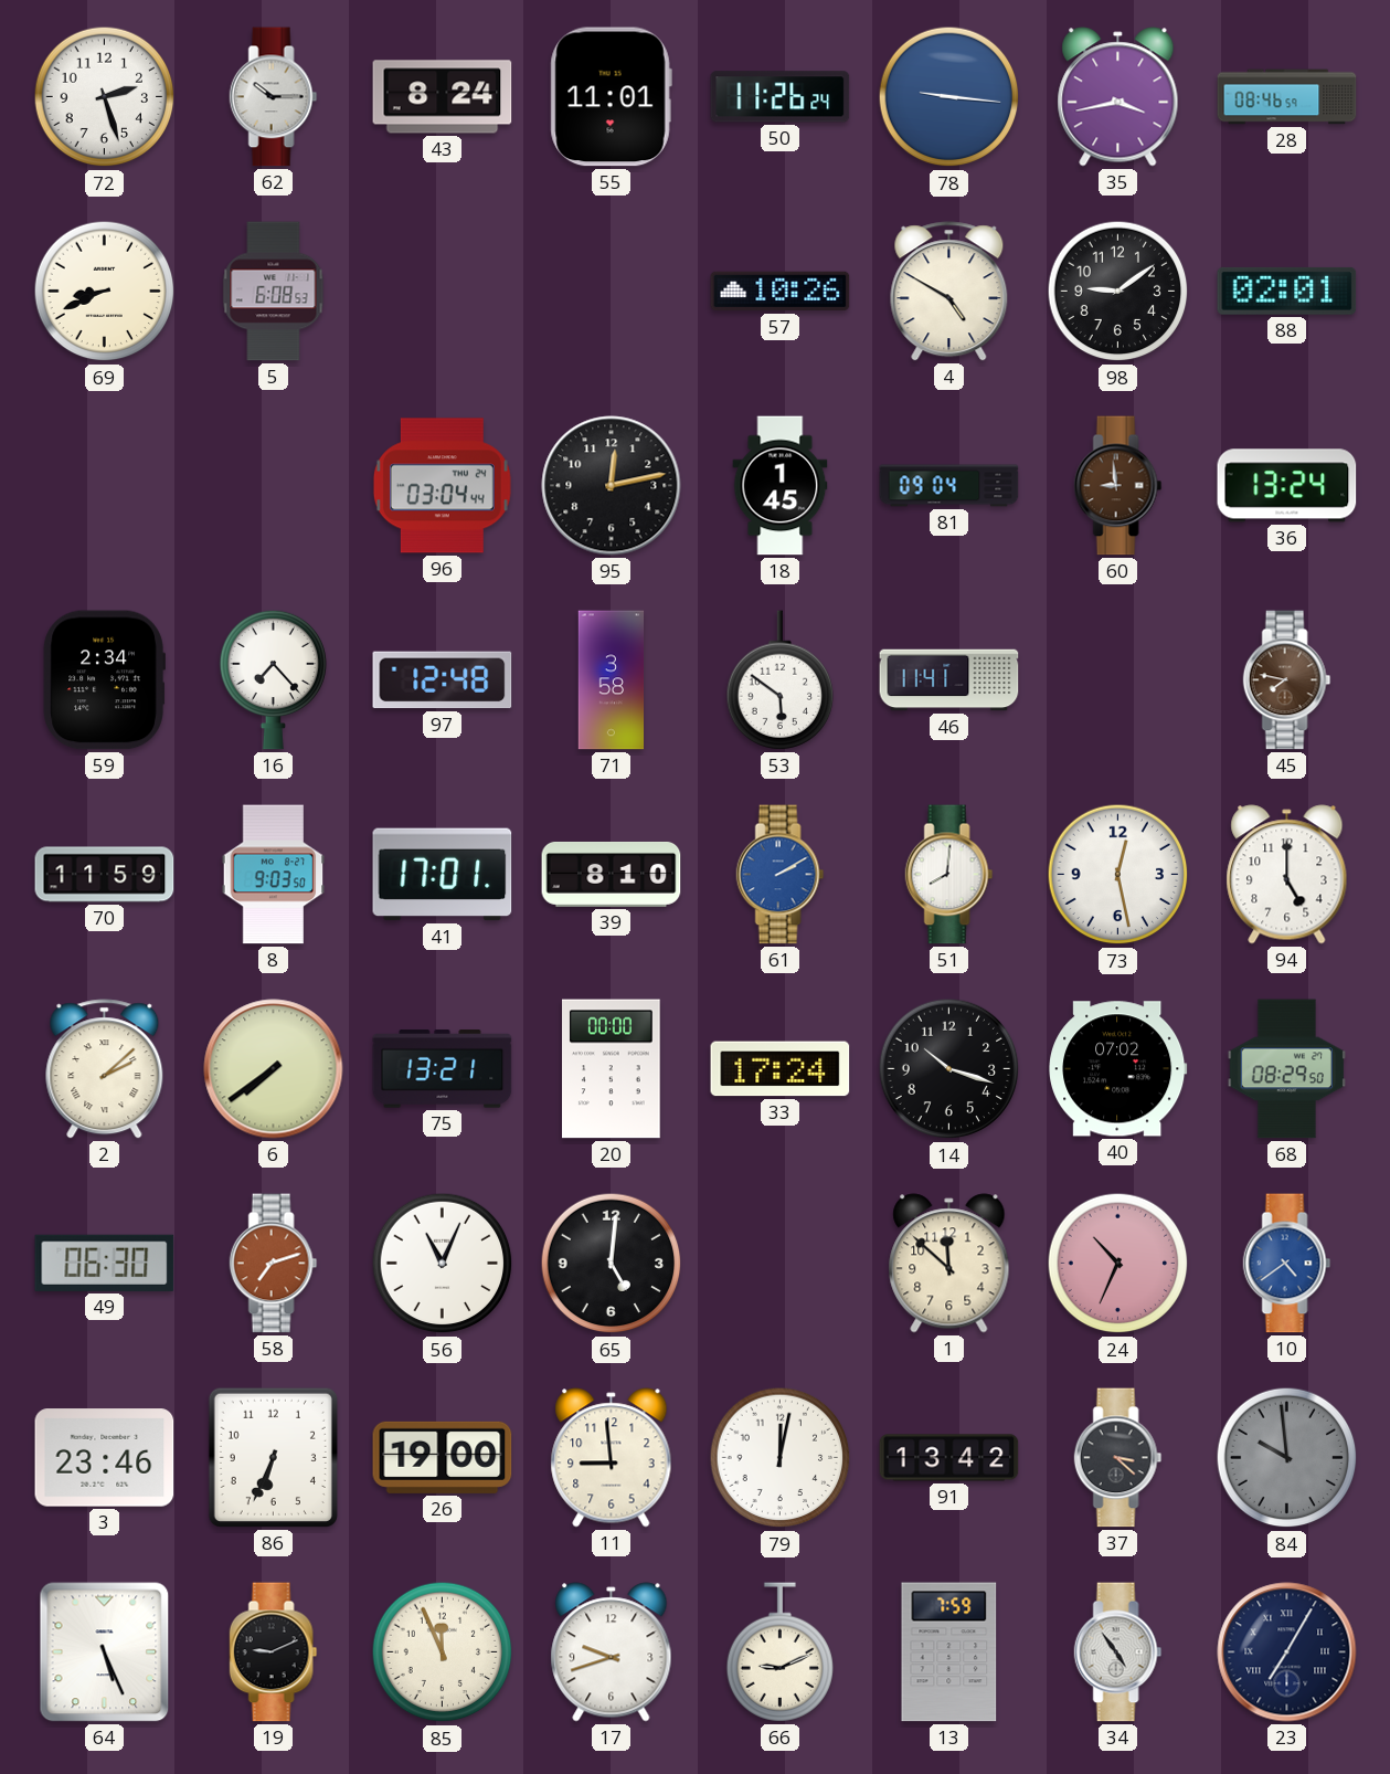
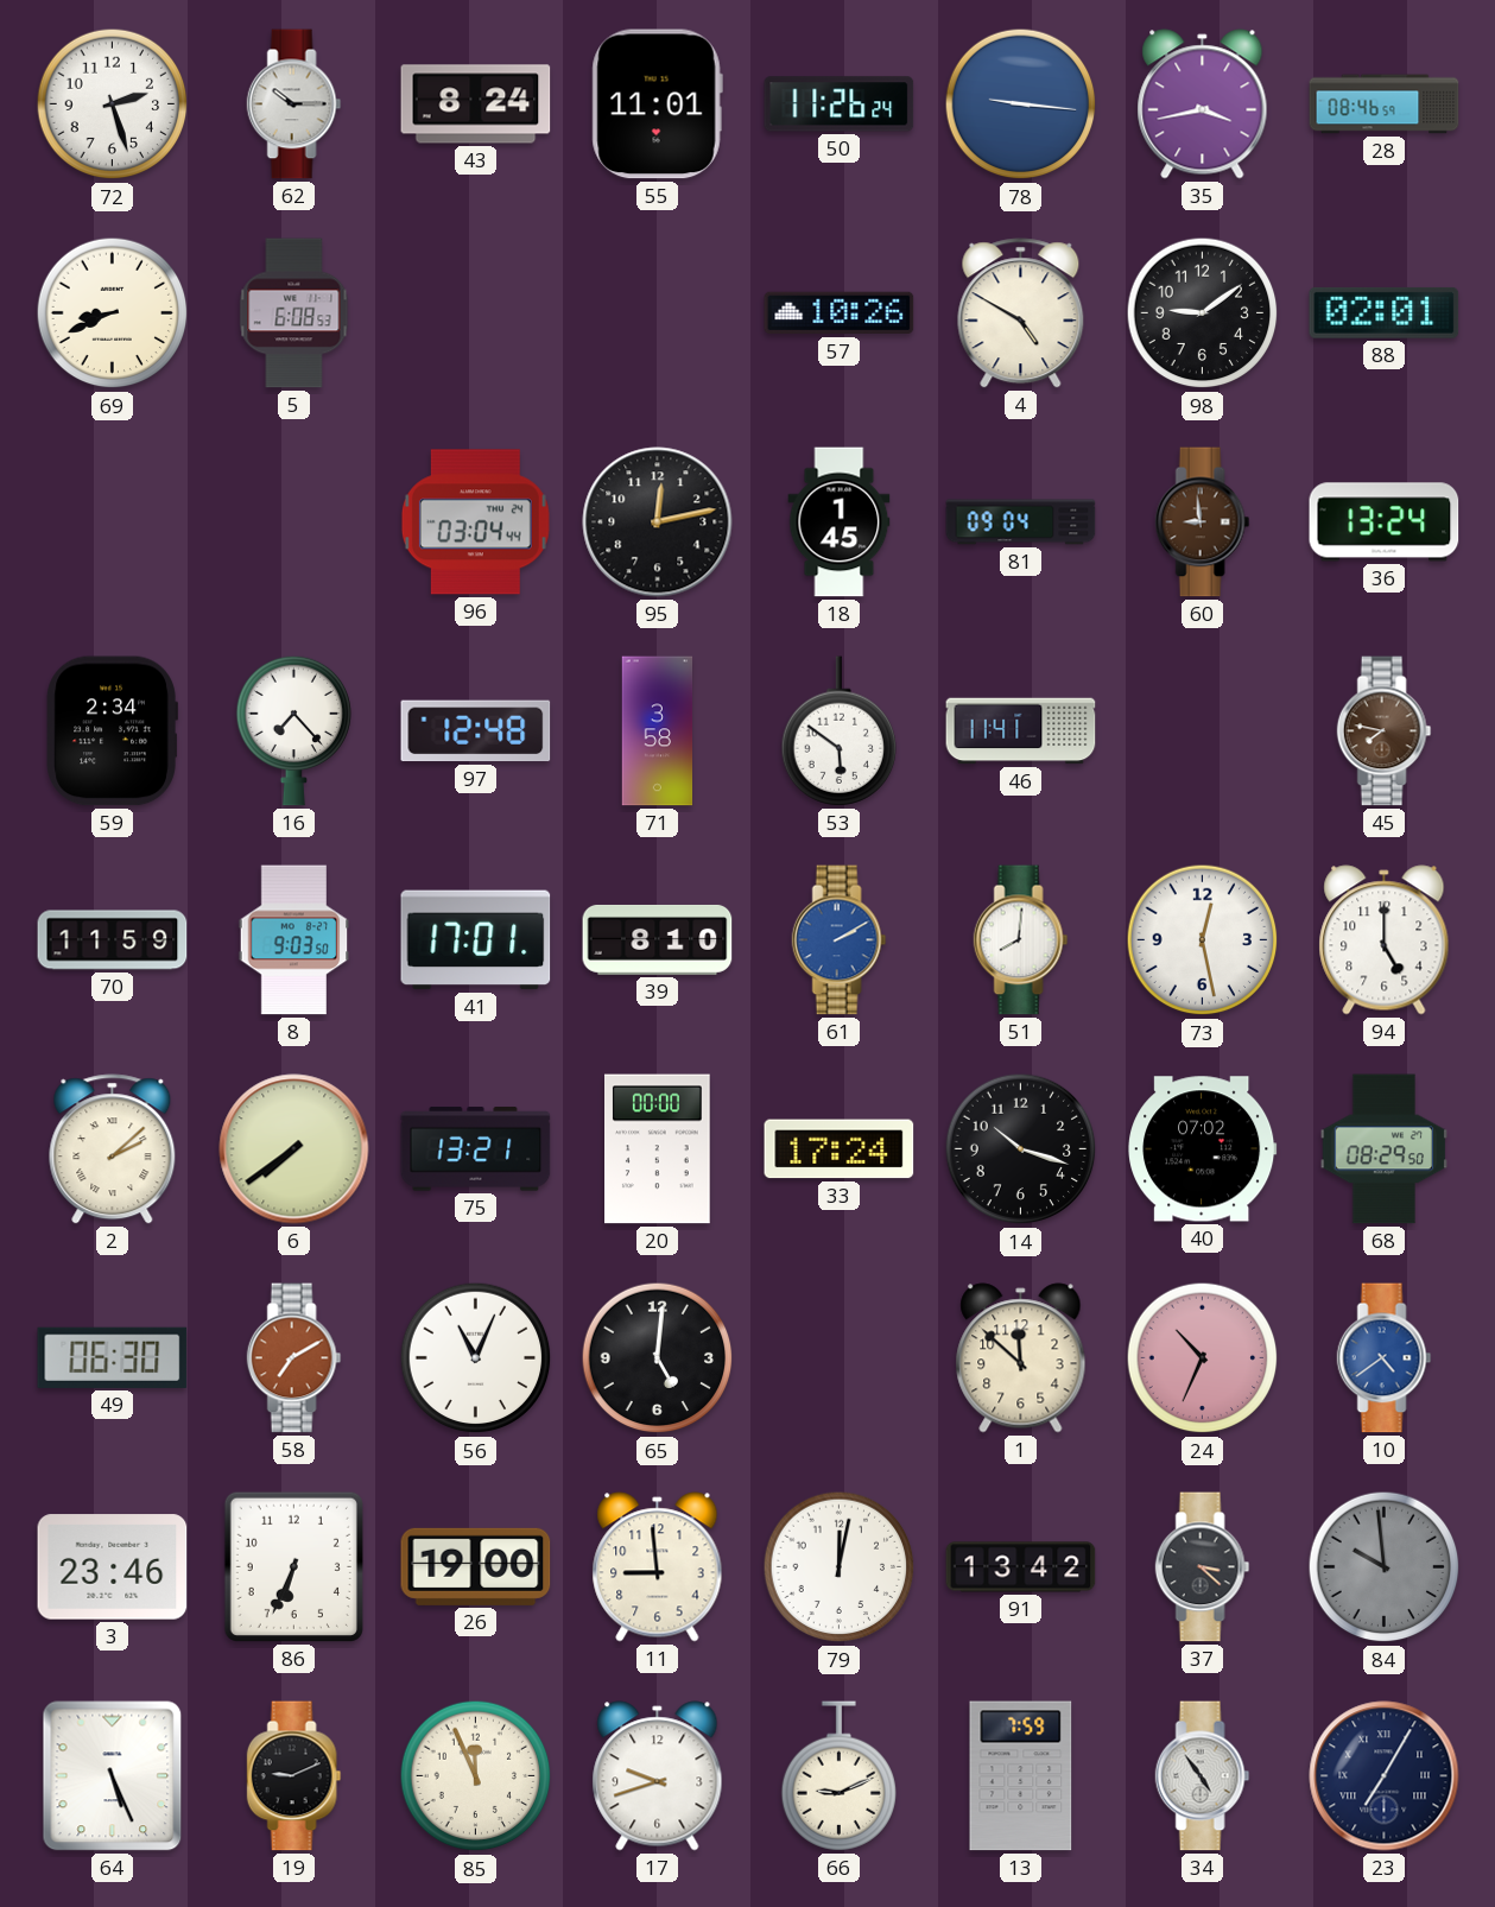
58: 7:12 -> 7:10
